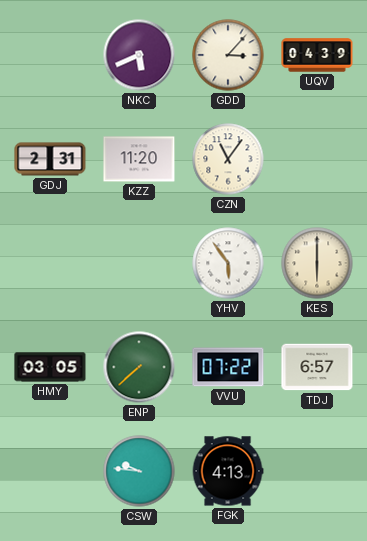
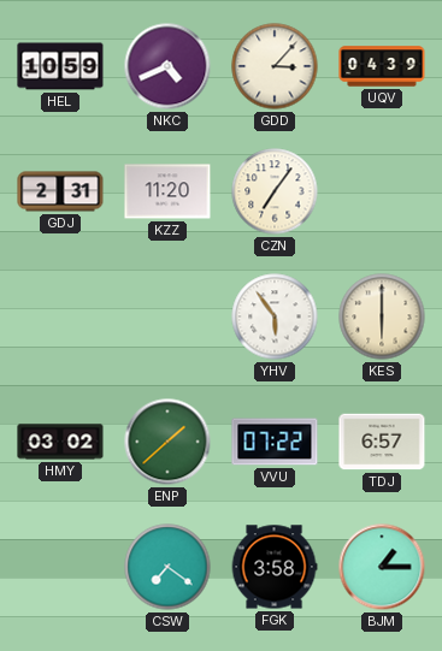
HEL: none -> 10:59
NKC: 5:41 -> 4:41
CZN: 11:06 -> 7:06
HMY: 03:05 -> 03:02
ENP: 7:38 -> 1:38
CSW: 9:46 -> 7:21
FGK: 4:13 -> 3:58
BJM: none -> 1:15
